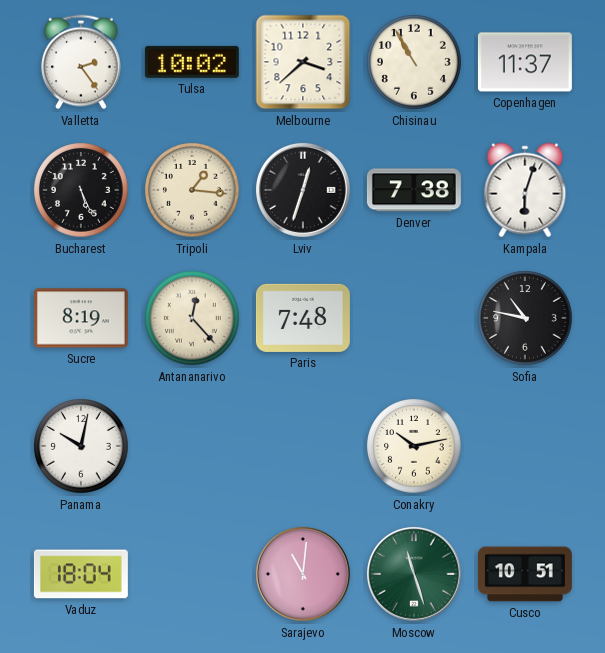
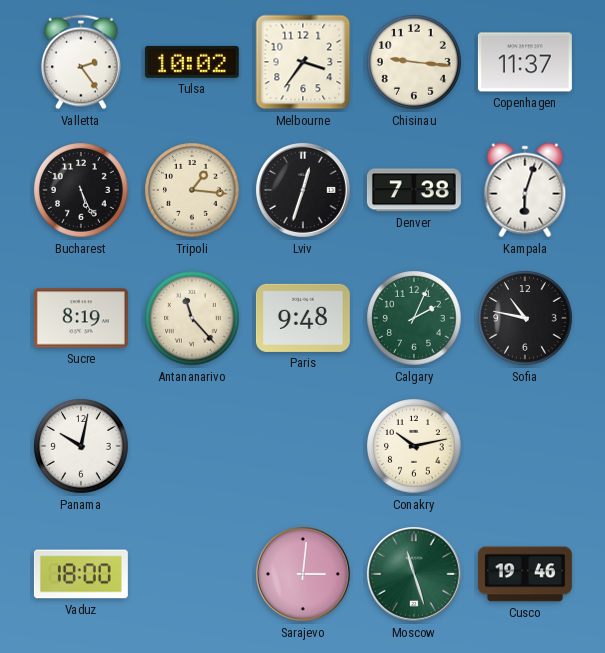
Melbourne: 3:38 -> 3:36
Chisinau: 10:55 -> 9:16
Antananarivo: 12:23 -> 11:23
Paris: 7:48 -> 9:48
Calgary: none -> 2:04
Vaduz: 18:04 -> 18:00
Sarajevo: 11:01 -> 3:01
Cusco: 10:51 -> 19:46
